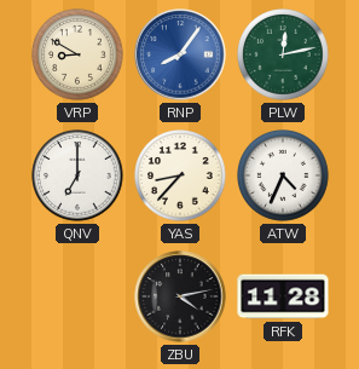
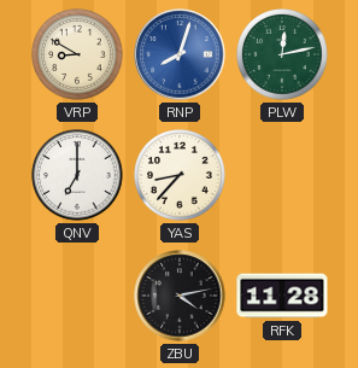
RNP: 8:06 -> 8:03
ATW: 4:34 -> none
